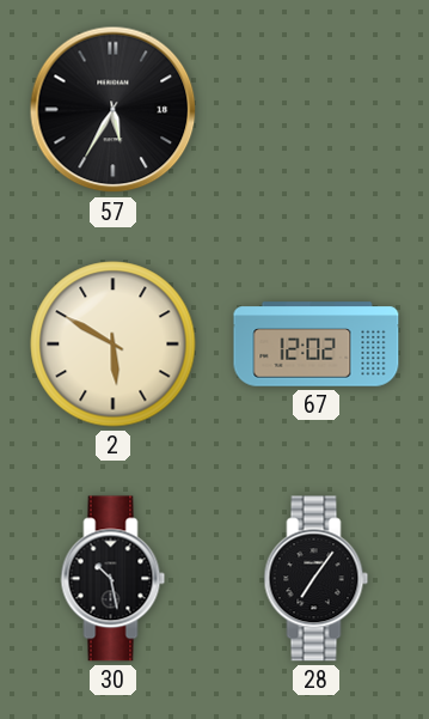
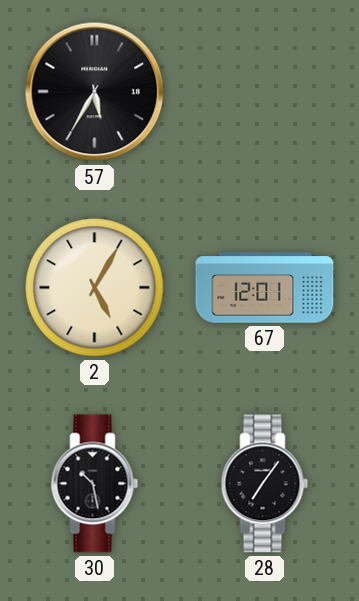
2: 5:50 -> 5:05
67: 12:02 -> 12:01
